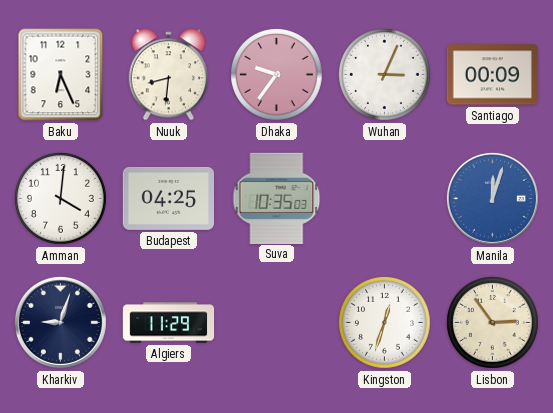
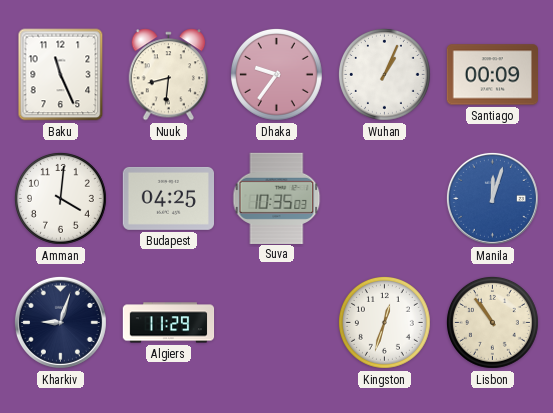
Baku: 6:26 -> 11:26
Wuhan: 3:04 -> 1:04
Lisbon: 2:54 -> 10:54
